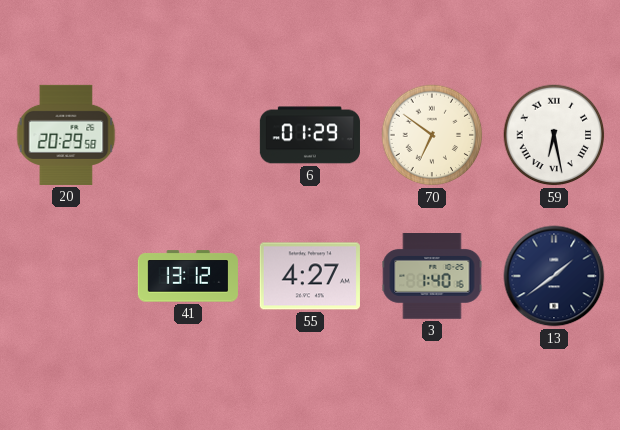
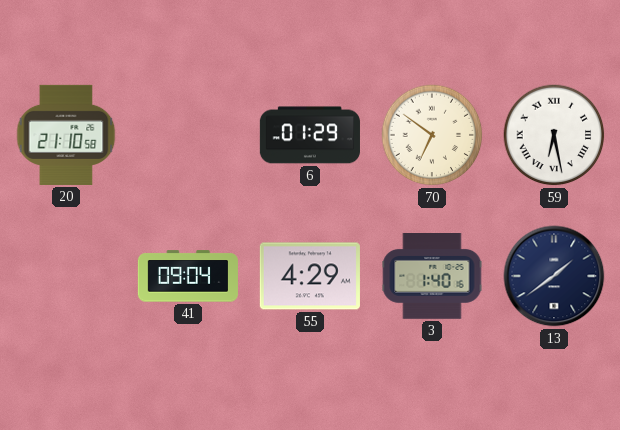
20: 20:29 -> 21:10
41: 13:12 -> 09:04
55: 4:27 -> 4:29
